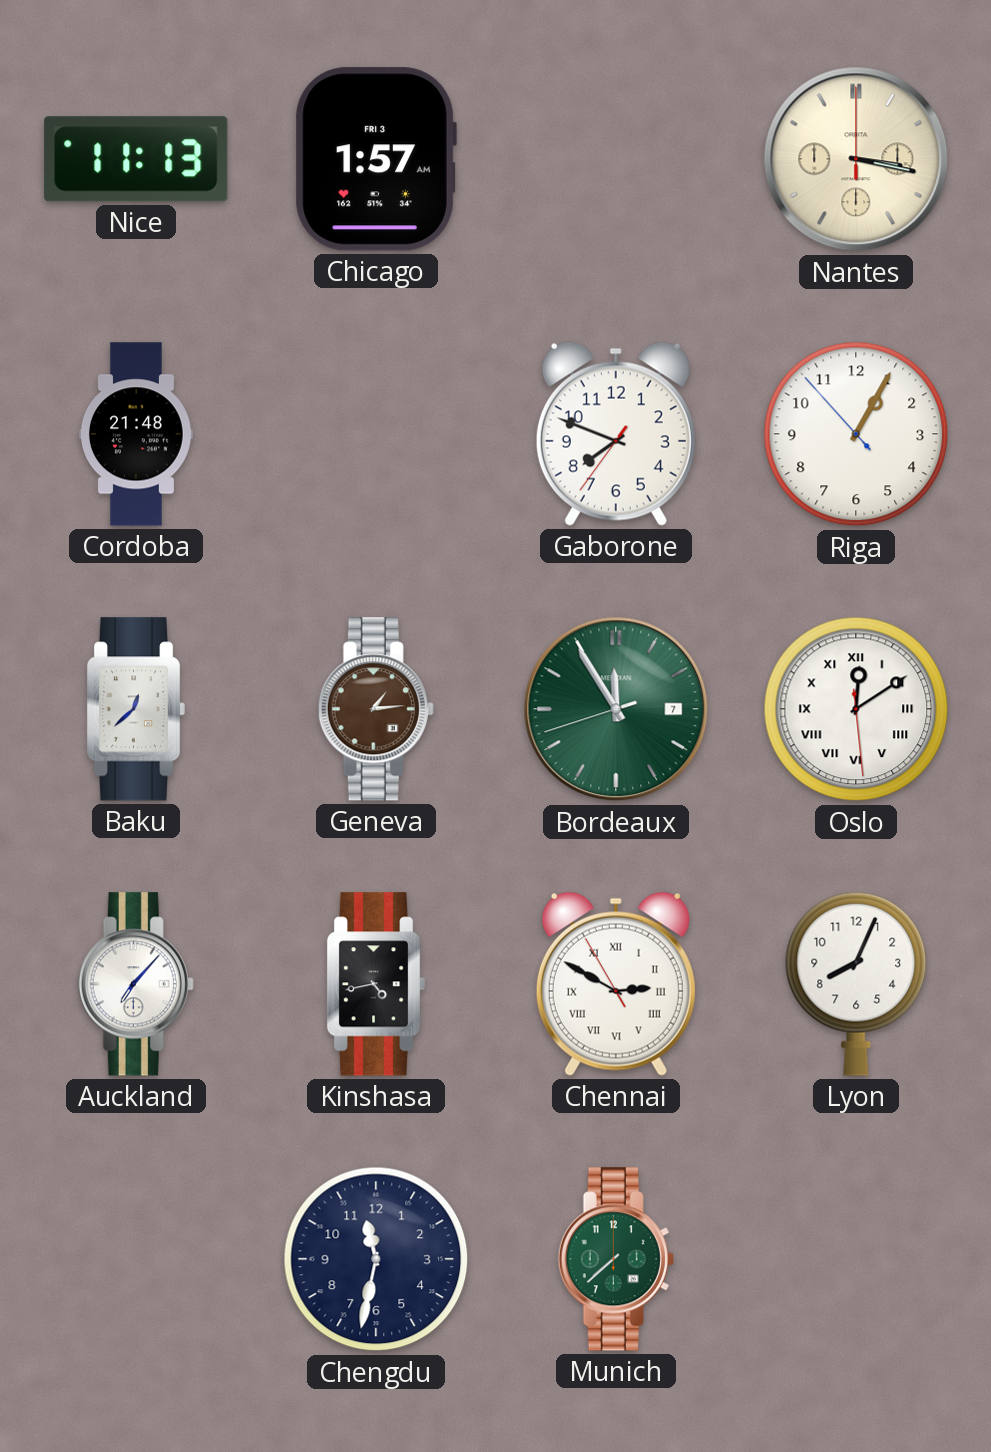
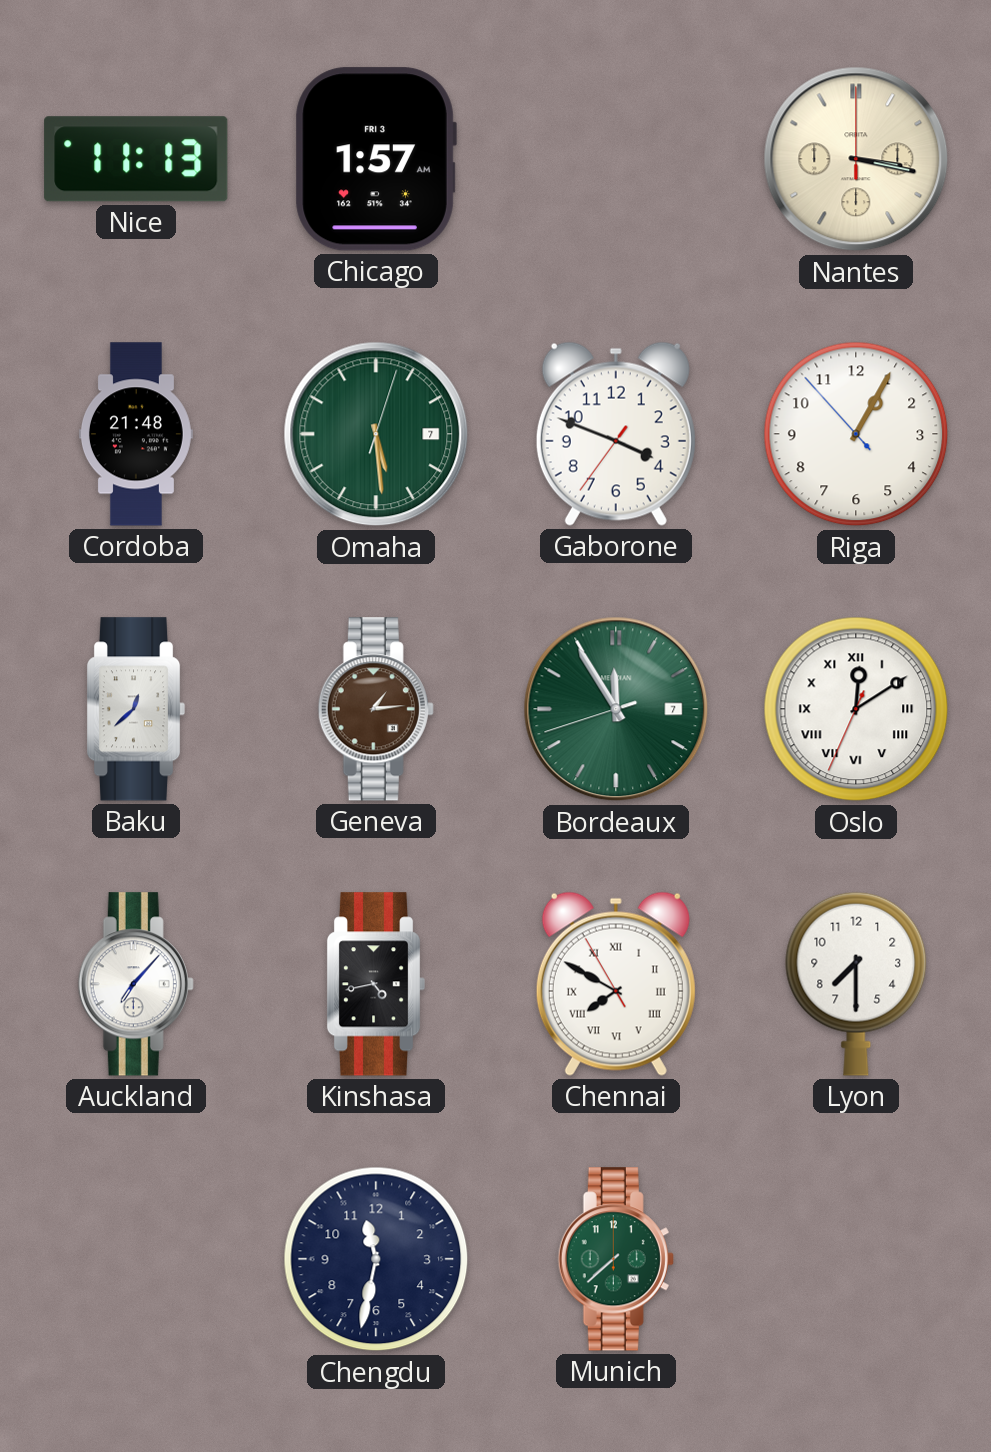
Omaha: none -> 5:29
Gaborone: 7:48 -> 3:48
Oslo: 12:09:29 -> 12:09:34
Chennai: 2:49 -> 7:49
Lyon: 8:04 -> 7:30
